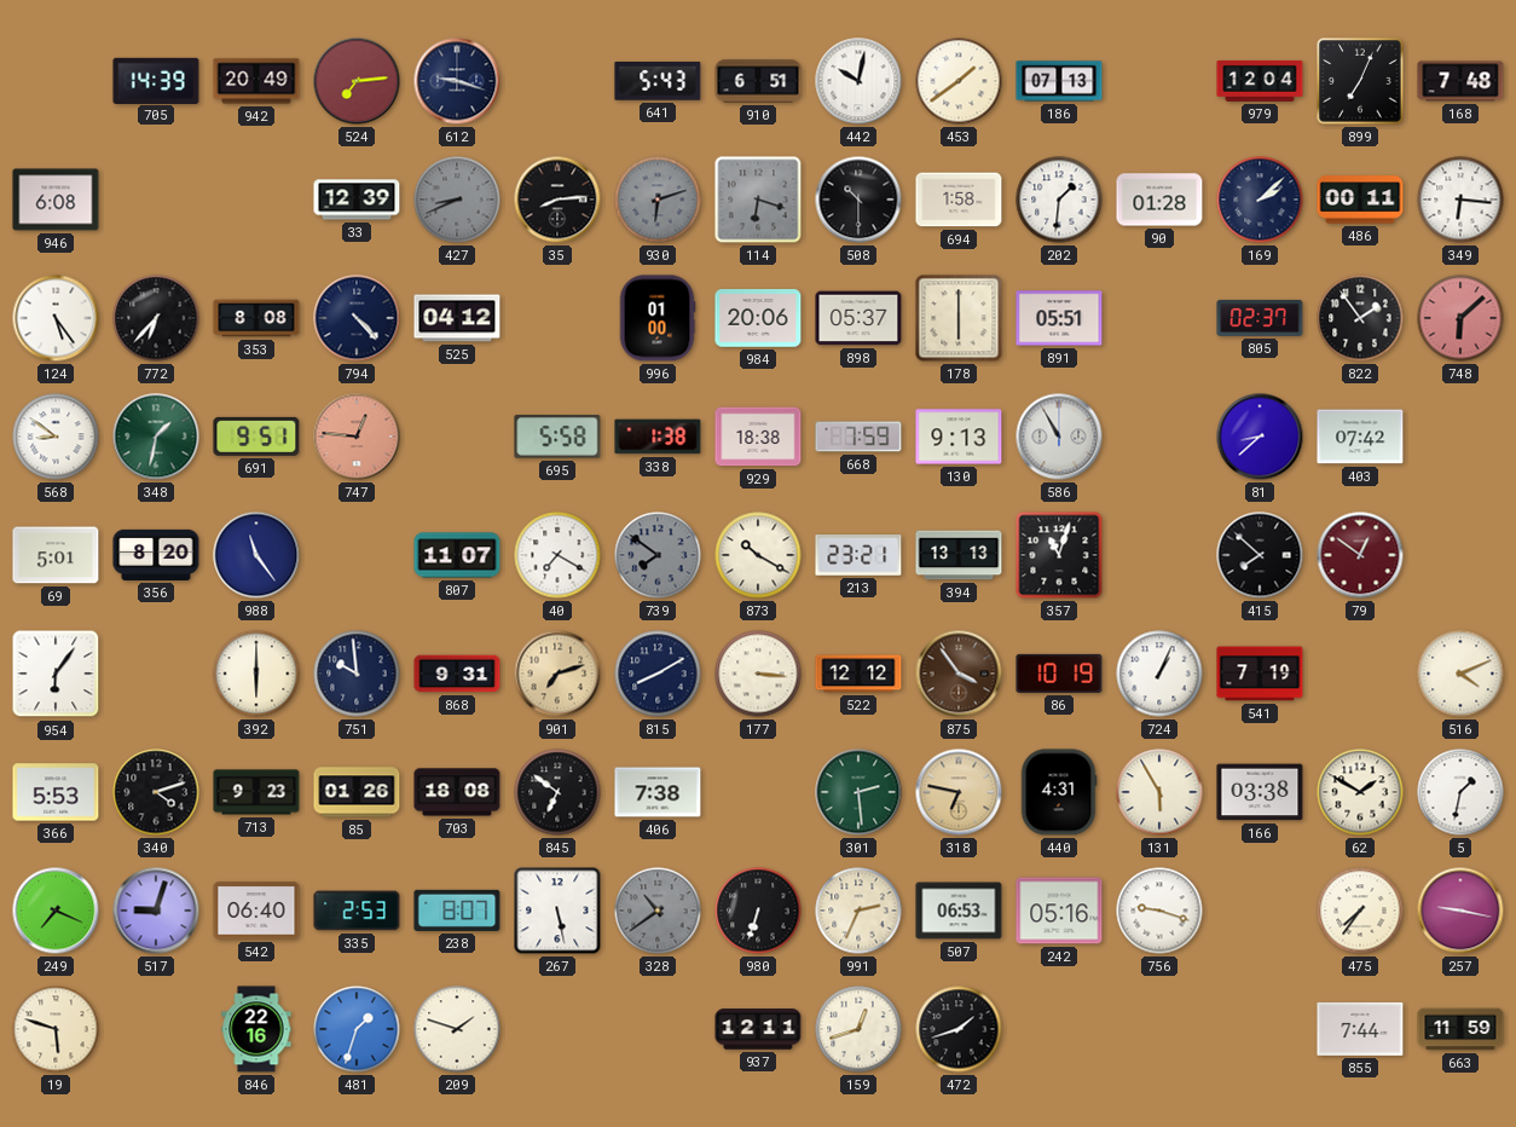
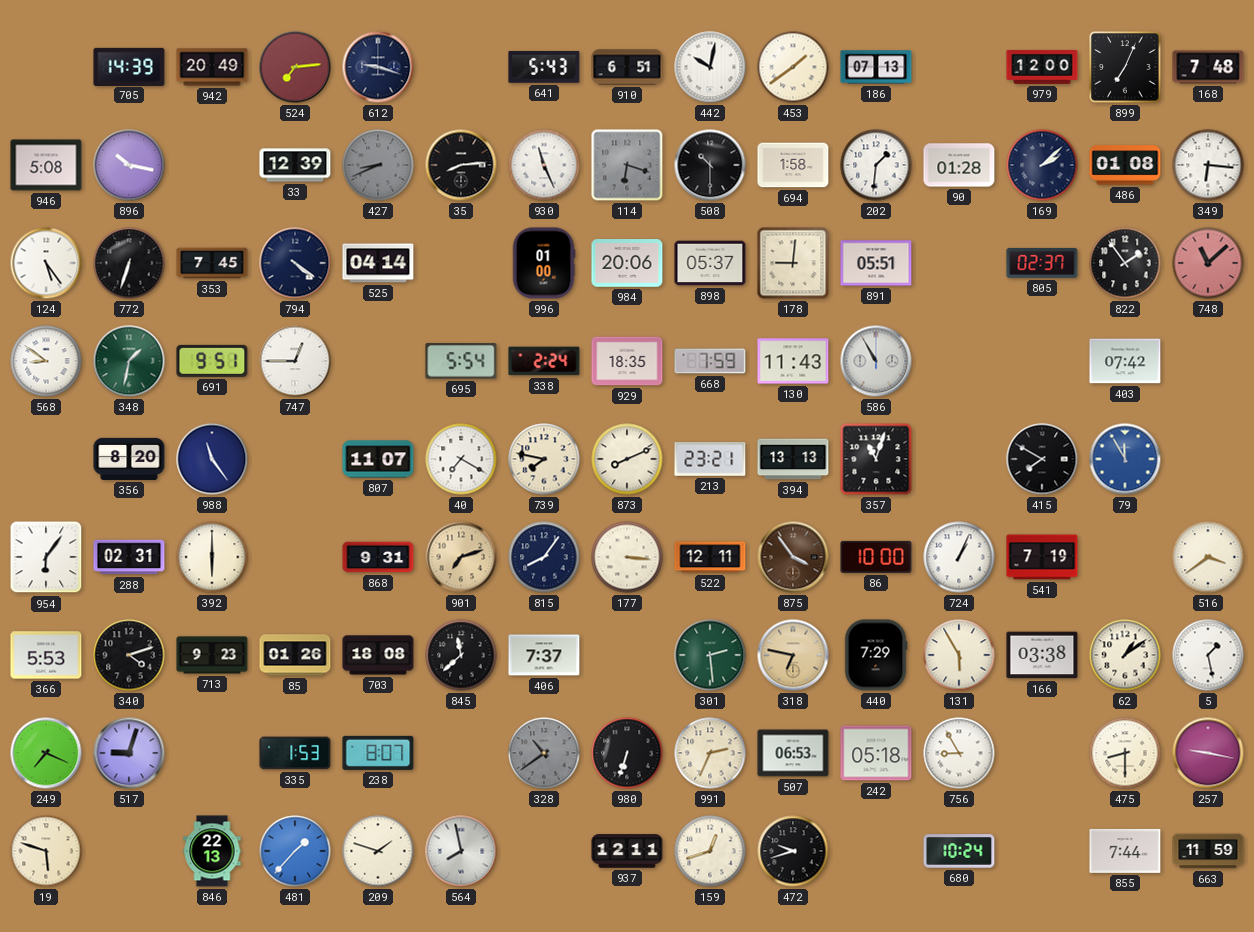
979: 12:04 -> 12:00
946: 6:08 -> 5:08
896: none -> 10:17
930: 6:12 -> 11:26
930 dial: grey -> white
486: 00:11 -> 01:08
772: 6:37 -> 6:33
353: 8:08 -> 7:45
794: 4:23 -> 4:21
525: 04:12 -> 04:14
178: 6:00 -> 9:01
748: 6:08 -> 11:08
747: 12:46 -> 12:45
747 dial: salmon -> white
695: 5:58 -> 5:54
338: 1:38 -> 2:24
929: 18:38 -> 18:35
130: 9:13 -> 11:43
81: 8:38 -> none
69: 5:01 -> none
739: 7:51 -> 7:47
739 dial: grey -> cream
873: 10:20 -> 8:11
415: 7:52 -> 7:50
79: 12:51 -> 11:55
79 dial: burgundy -> blue
288: none -> 02:31
751: 9:59 -> none
815: 8:10 -> 8:06
522: 12:12 -> 12:11
86: 10:19 -> 10:00
516: 4:11 -> 3:39
845: 6:51 -> 11:38
406: 7:38 -> 7:37
440: 4:31 -> 7:29
62: 1:50 -> 1:09
5: 1:32 -> 1:28
542: 06:40 -> none
335: 2:53 -> 1:53
267: 5:28 -> none
242: 05:16 -> 05:18
756: 9:18 -> 8:55
475: 7:36 -> 8:30
846: 22:16 -> 22:13
481: 1:33 -> 1:37
564: none -> 7:58
472: 1:42 -> 9:42
680: none -> 10:24
